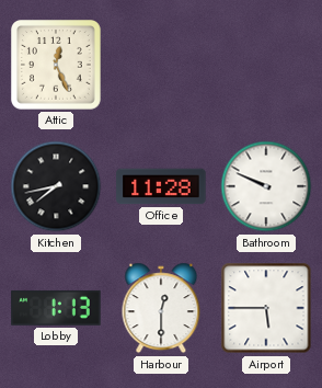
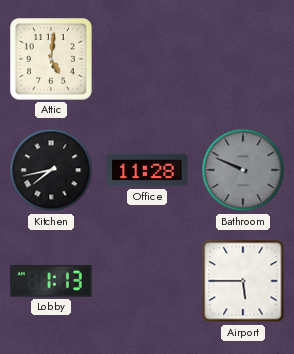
Attic: 12:26 -> 5:01
Bathroom dial: white -> grey
Harbour: 12:30 -> none
